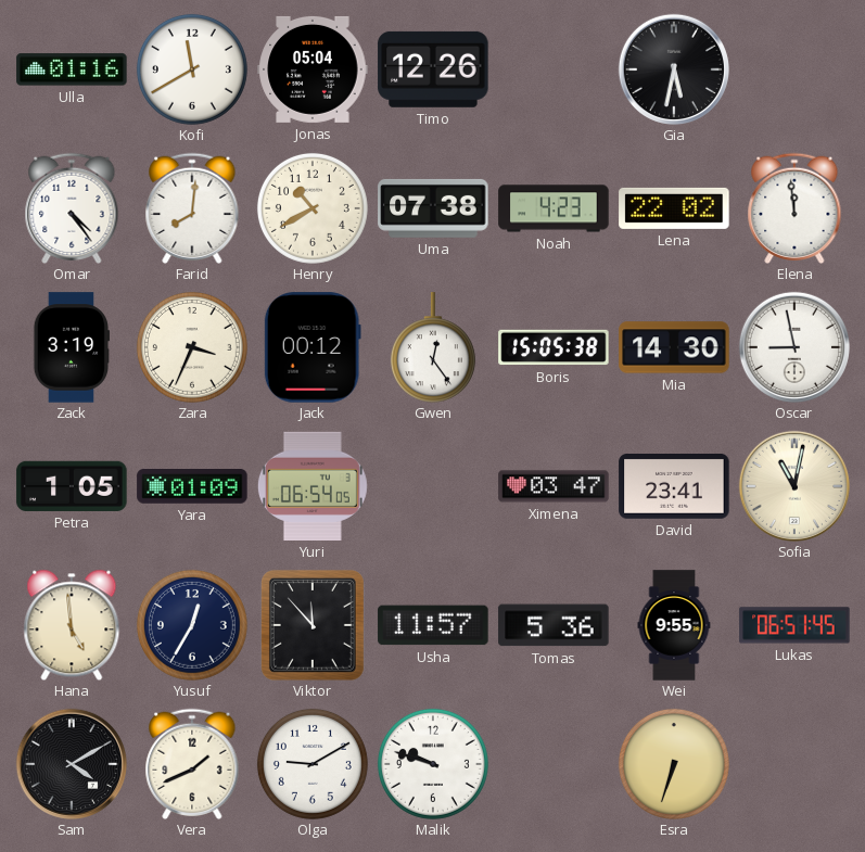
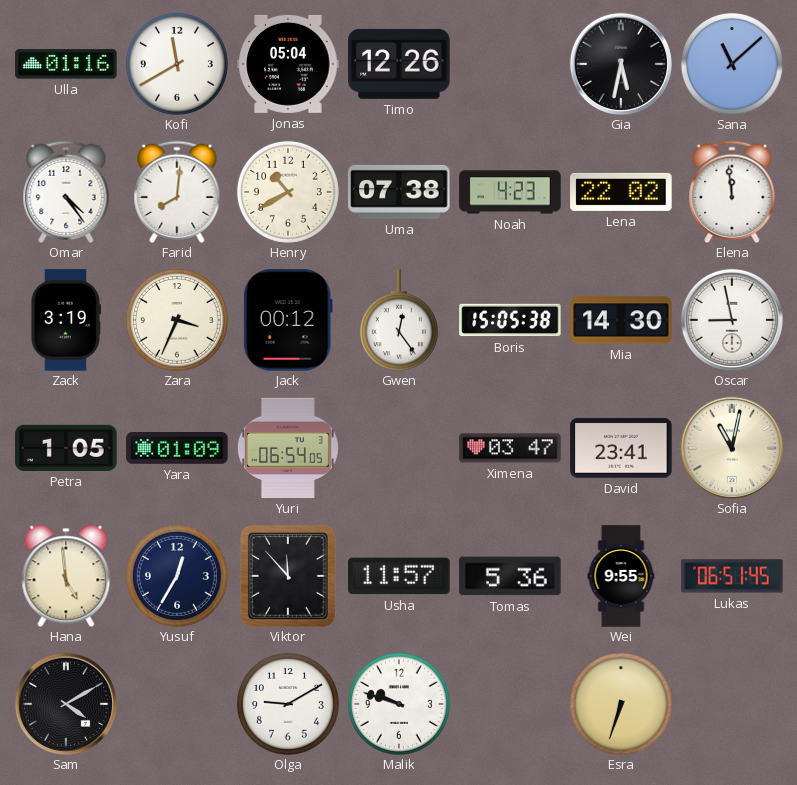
Sana: none -> 11:08
Vera: 1:41 -> none
